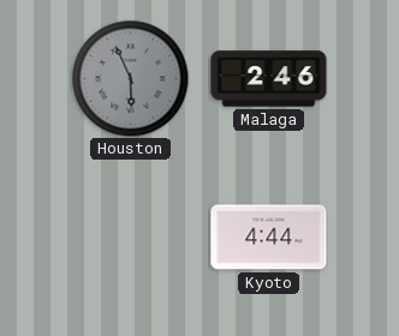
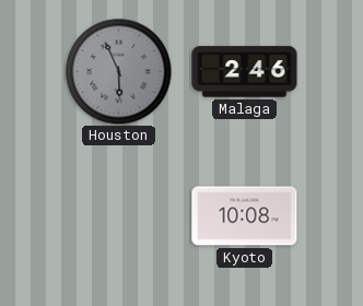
Kyoto: 4:44 -> 10:08
